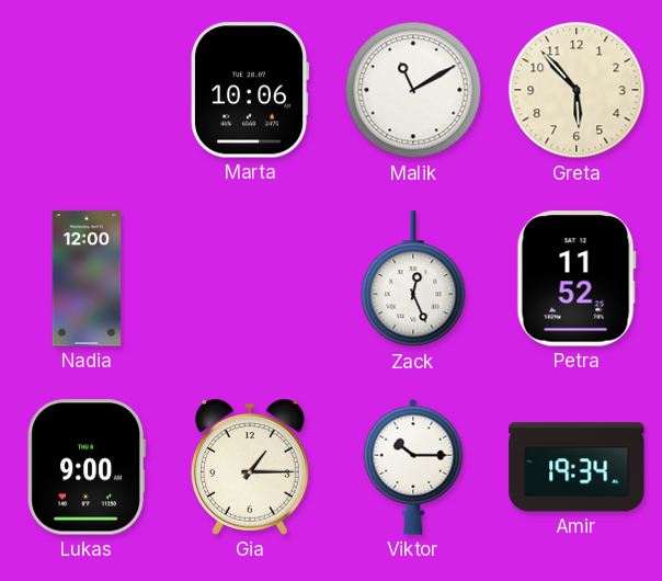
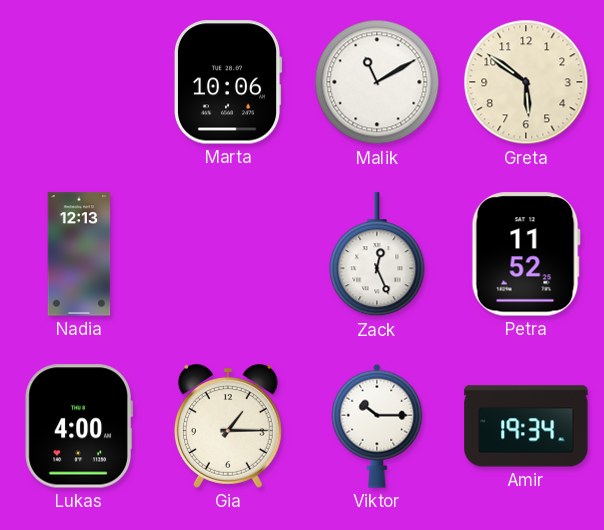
Greta: 5:53 -> 5:51
Nadia: 12:00 -> 12:13
Lukas: 9:00 -> 4:00
